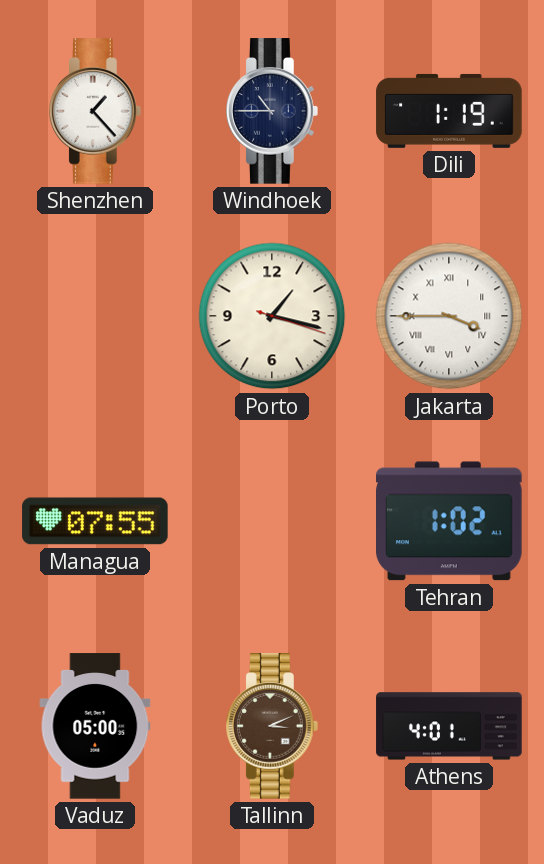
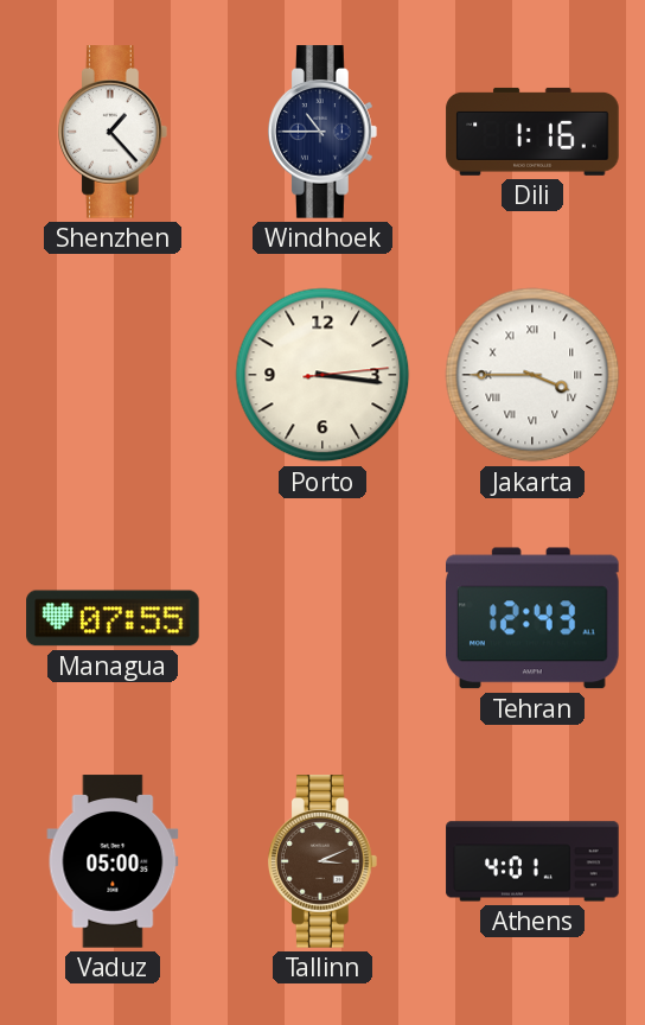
Dili: 1:19 -> 1:16
Porto: 1:17 -> 3:16
Tehran: 1:02 -> 12:43
